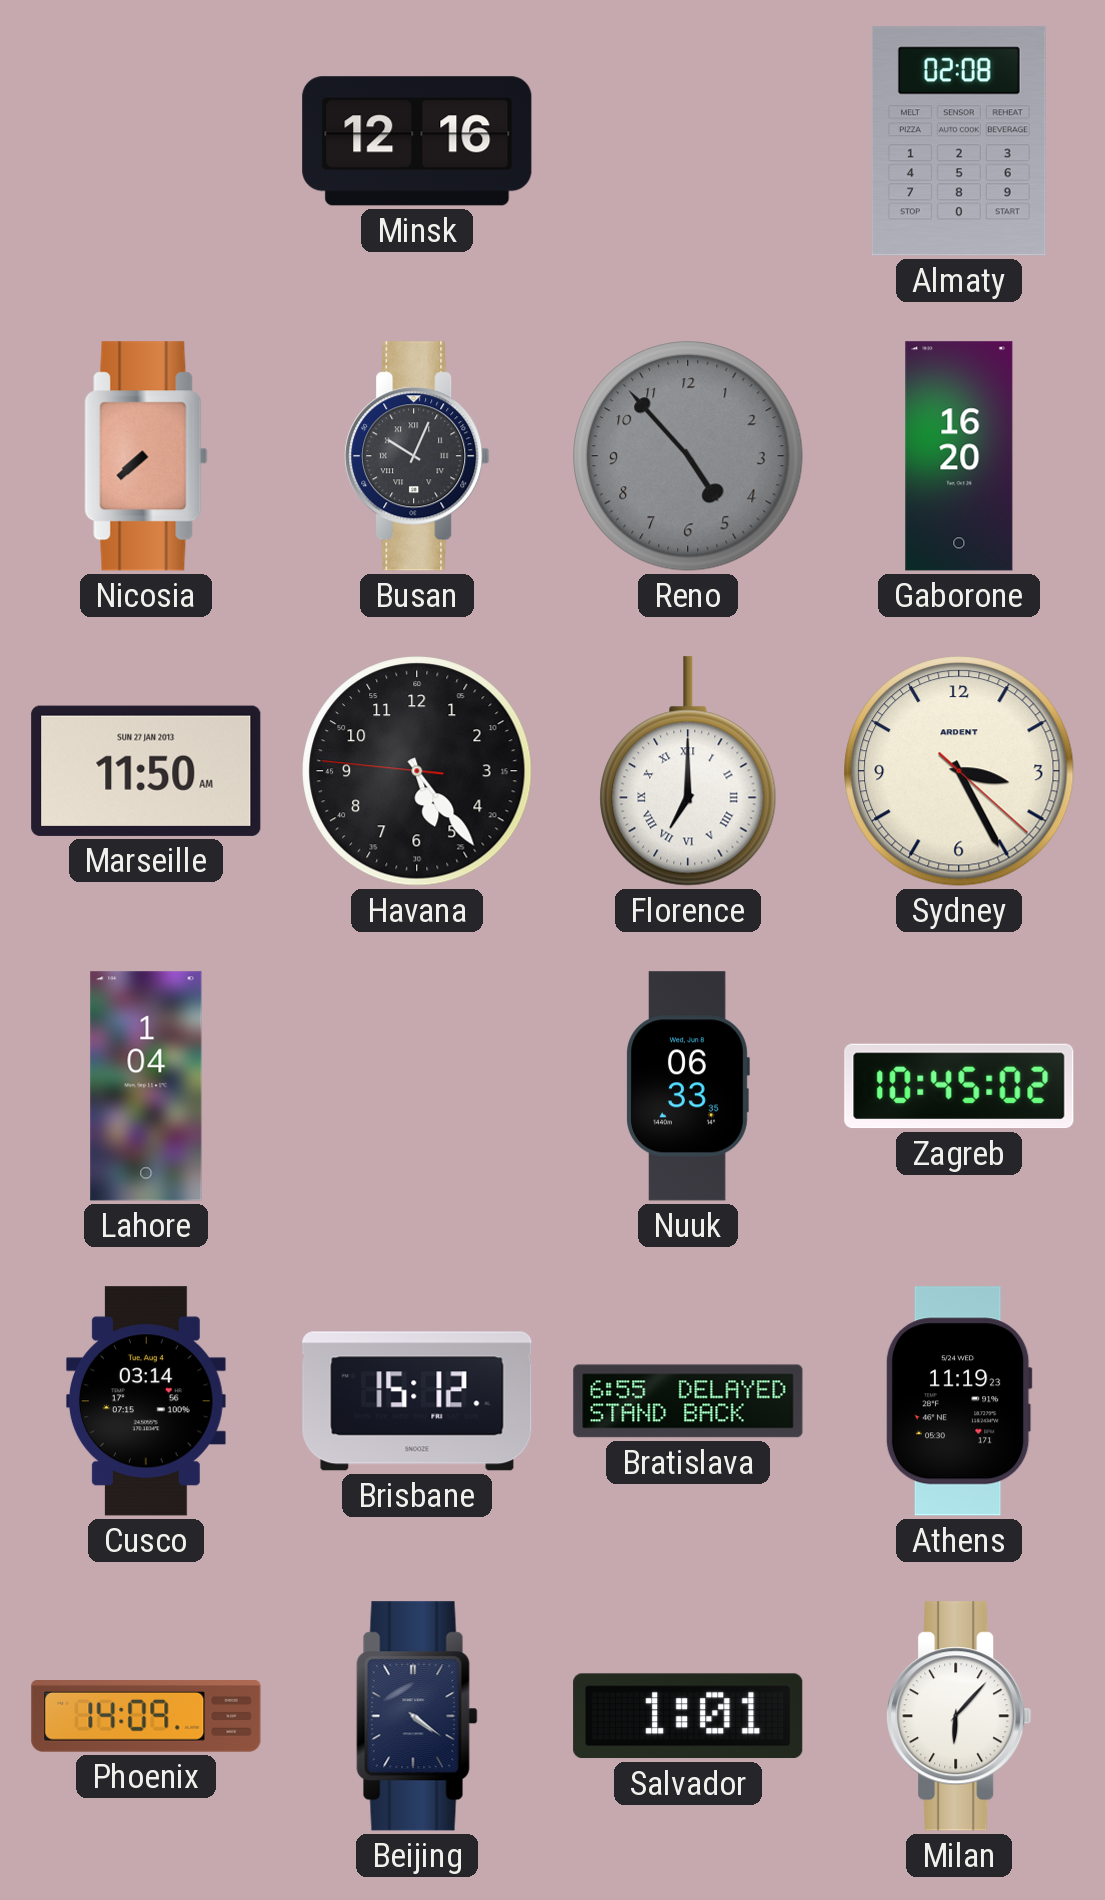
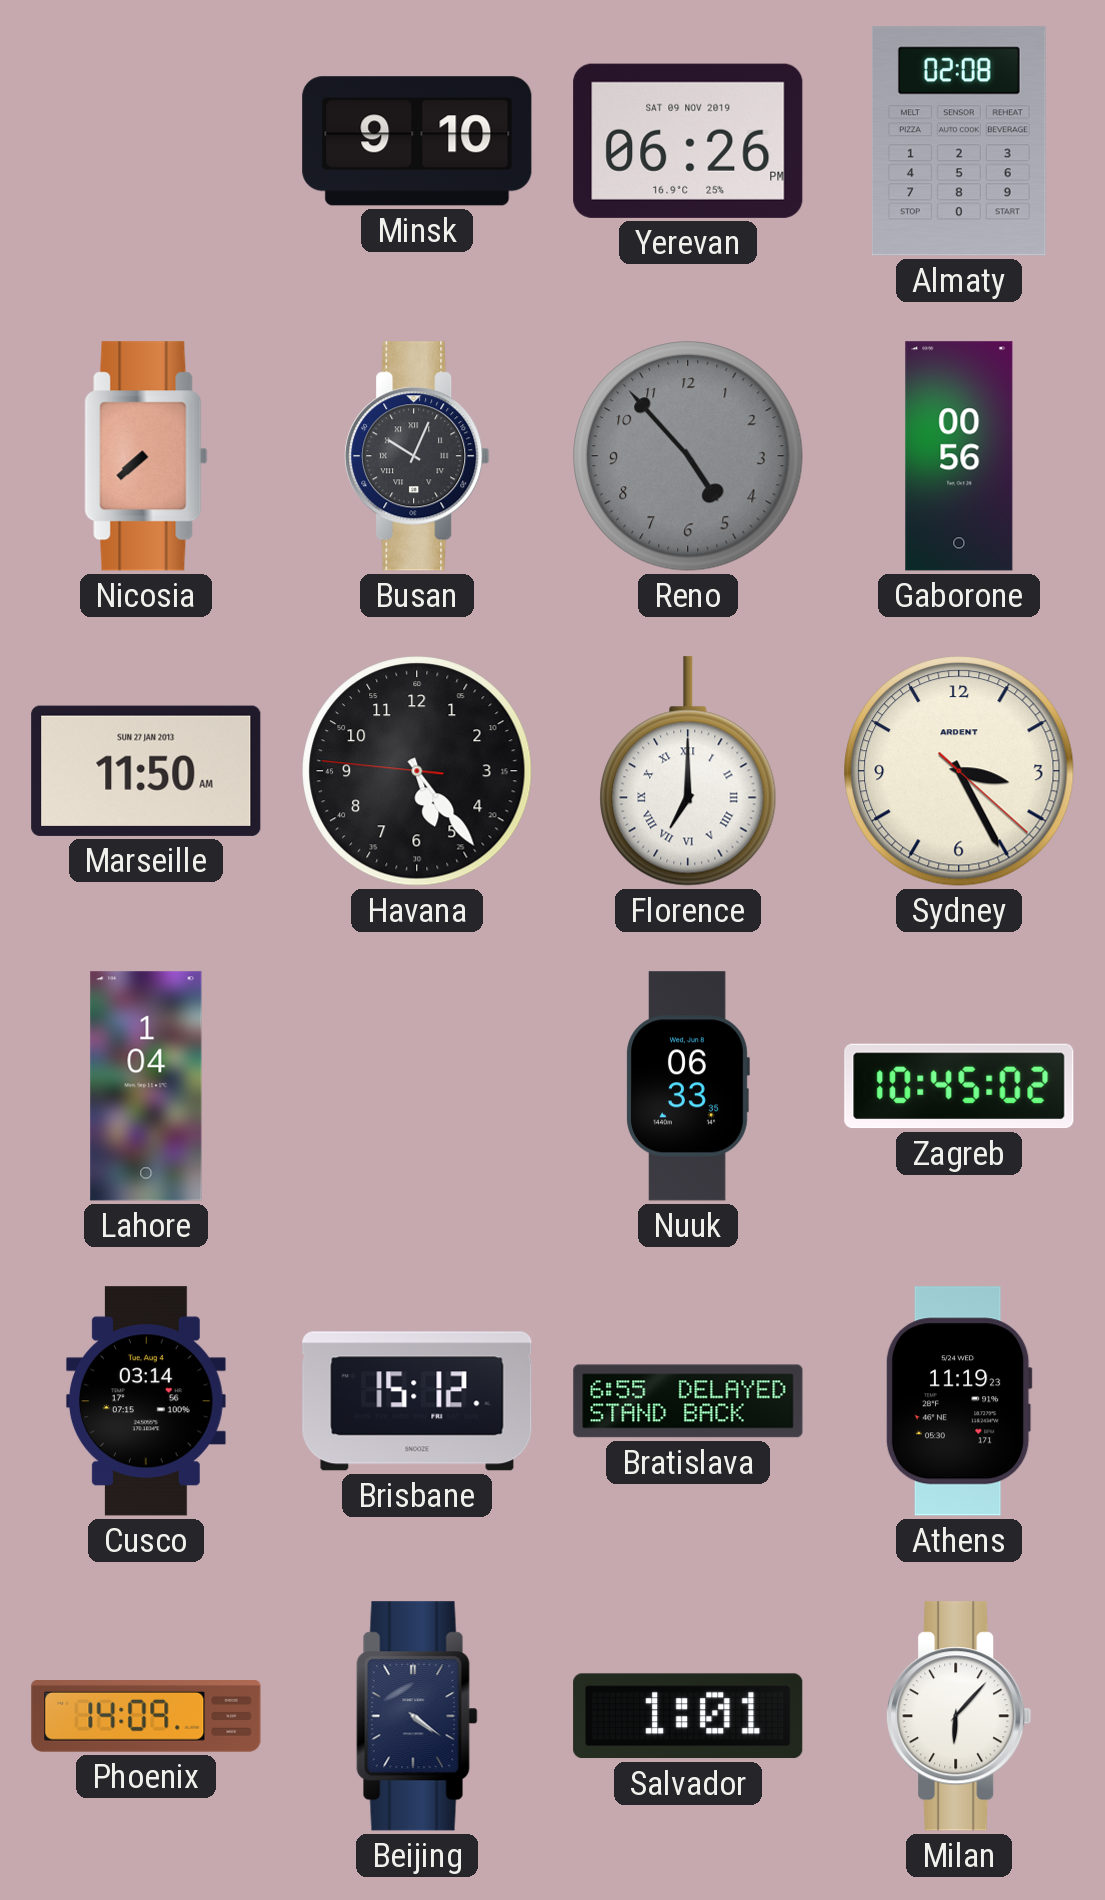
Minsk: 12:16 -> 9:10
Yerevan: none -> 06:26
Gaborone: 16:20 -> 00:56
